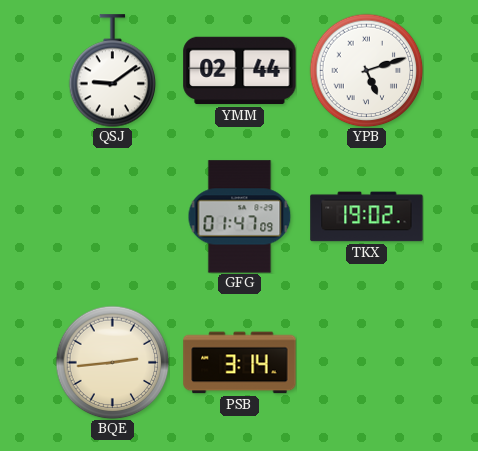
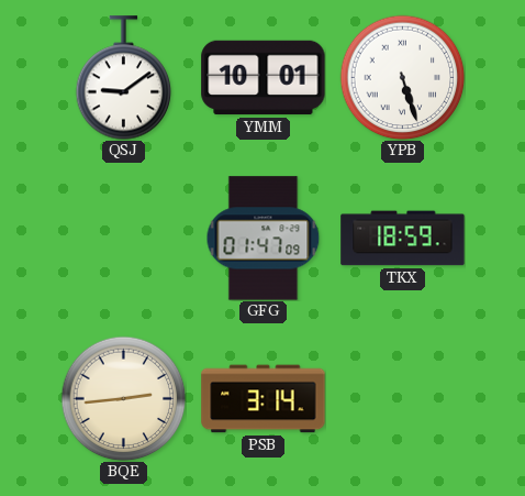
YMM: 02:44 -> 10:01
YPB: 5:12 -> 5:27
TKX: 19:02 -> 18:59
